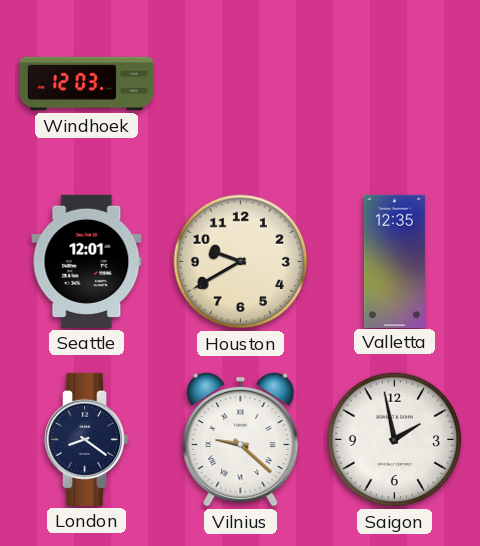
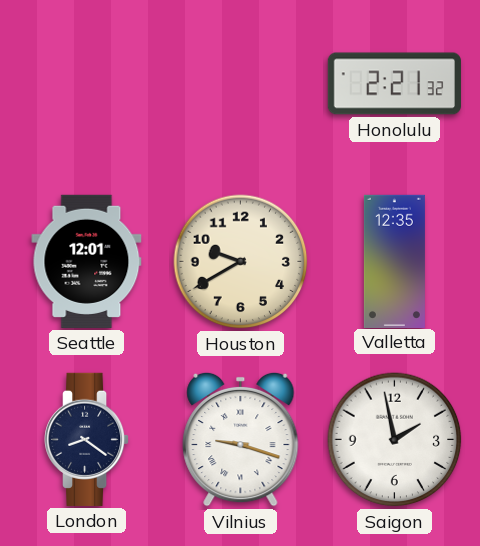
Windhoek: 12:03 -> none
Honolulu: none -> 2:21
Vilnius: 9:22 -> 9:18
